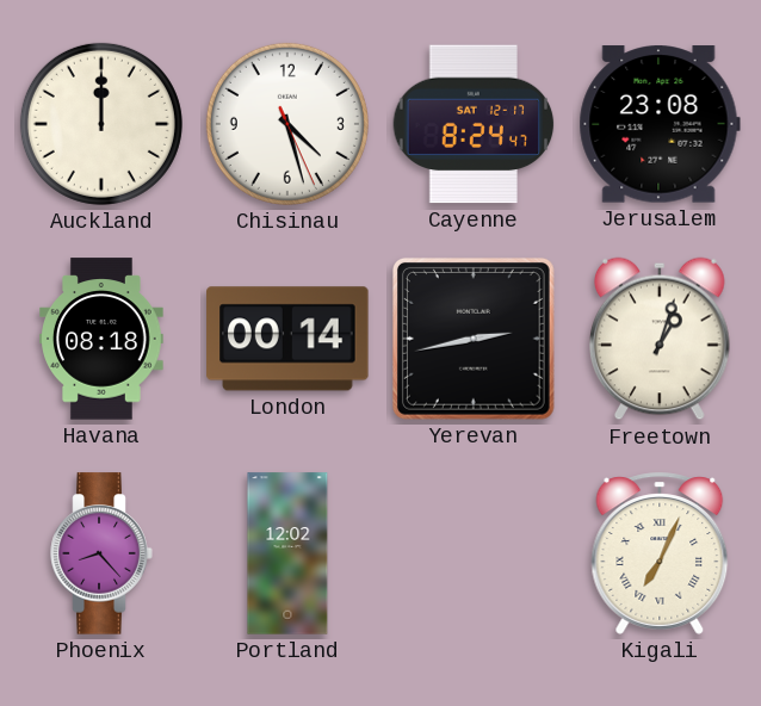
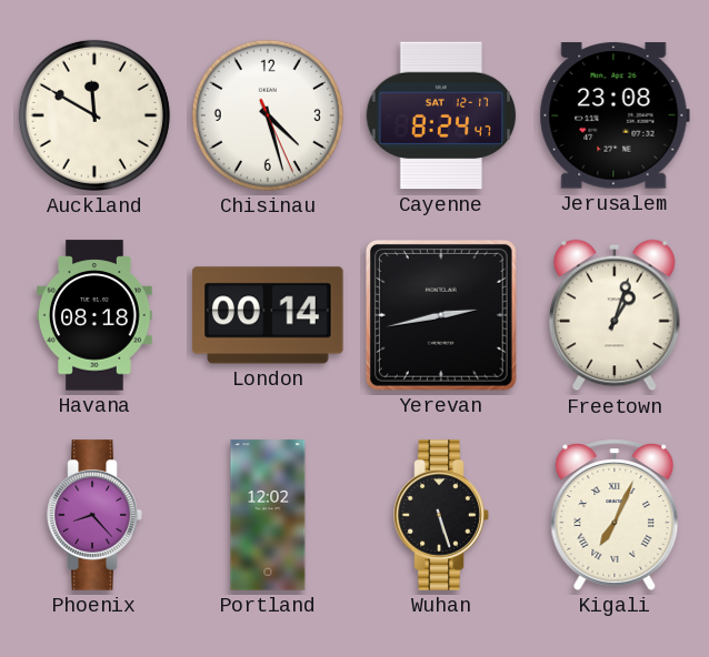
Auckland: 12:00 -> 11:50
Wuhan: none -> 5:27
